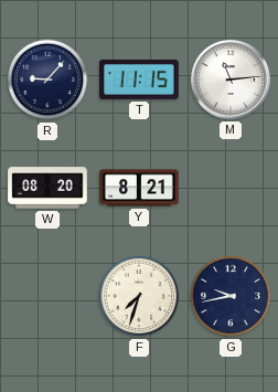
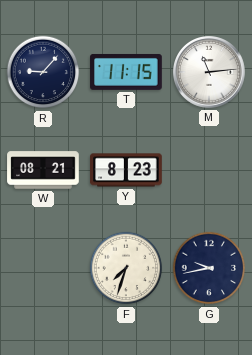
W: 08:20 -> 08:21
Y: 8:21 -> 8:23
